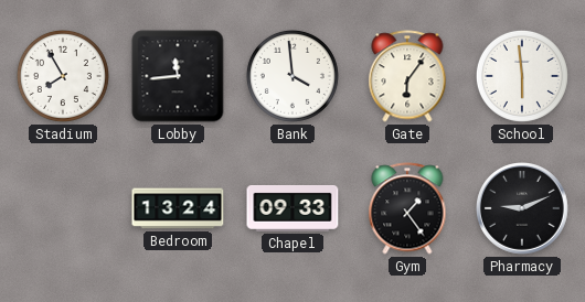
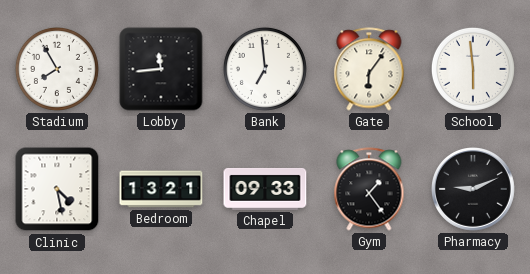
Bank: 3:59 -> 6:59
Clinic: none -> 4:28
Bedroom: 13:24 -> 13:21
